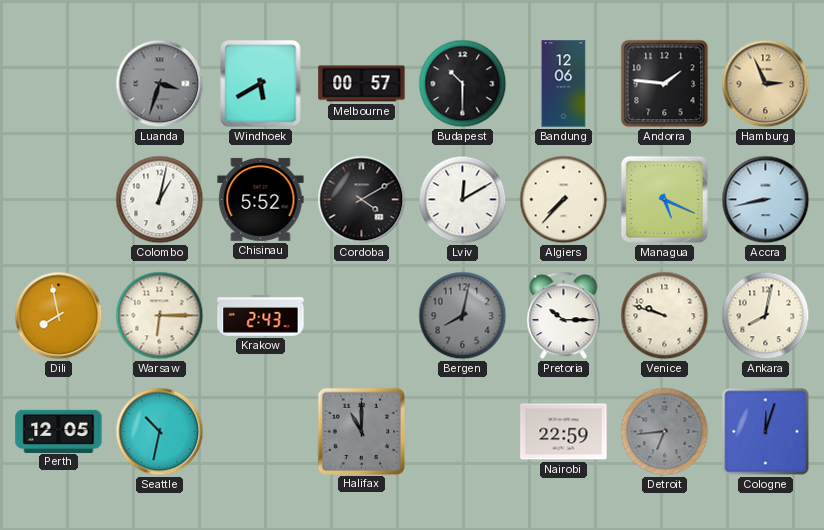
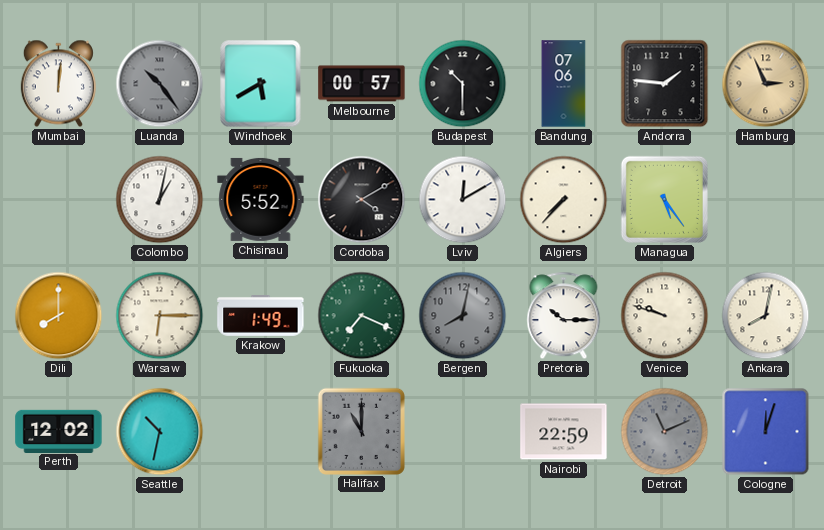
Mumbai: none -> 12:01
Luanda: 3:33 -> 10:24
Bandung: 12:06 -> 07:06
Managua: 5:19 -> 5:24
Accra: 8:43 -> none
Dili: 7:58 -> 8:00
Krakow: 2:43 -> 1:49
Fukuoka: none -> 7:19
Perth: 12:05 -> 12:02
Detroit: 6:44 -> 11:11
